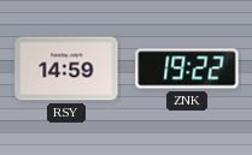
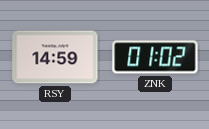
ZNK: 19:22 -> 01:02
